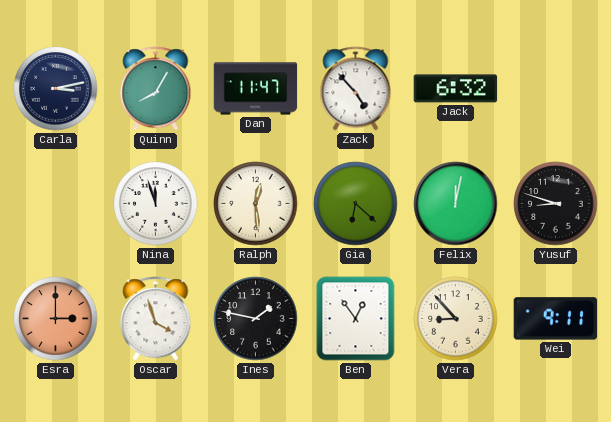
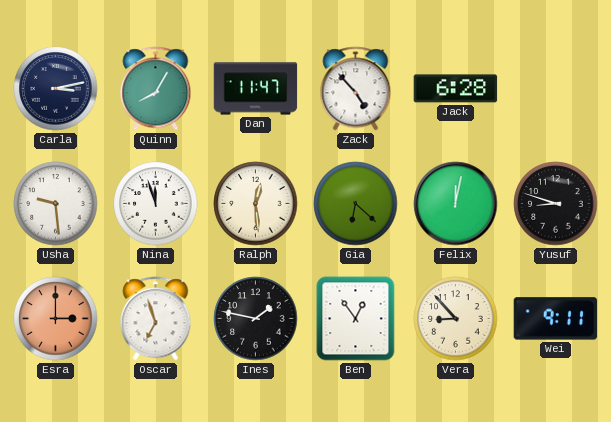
Jack: 6:32 -> 6:28
Usha: none -> 9:29
Oscar: 3:57 -> 6:57
